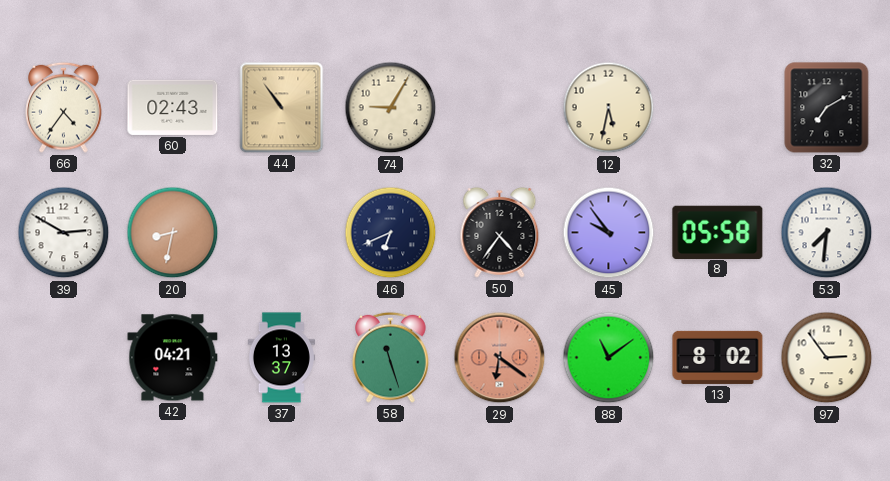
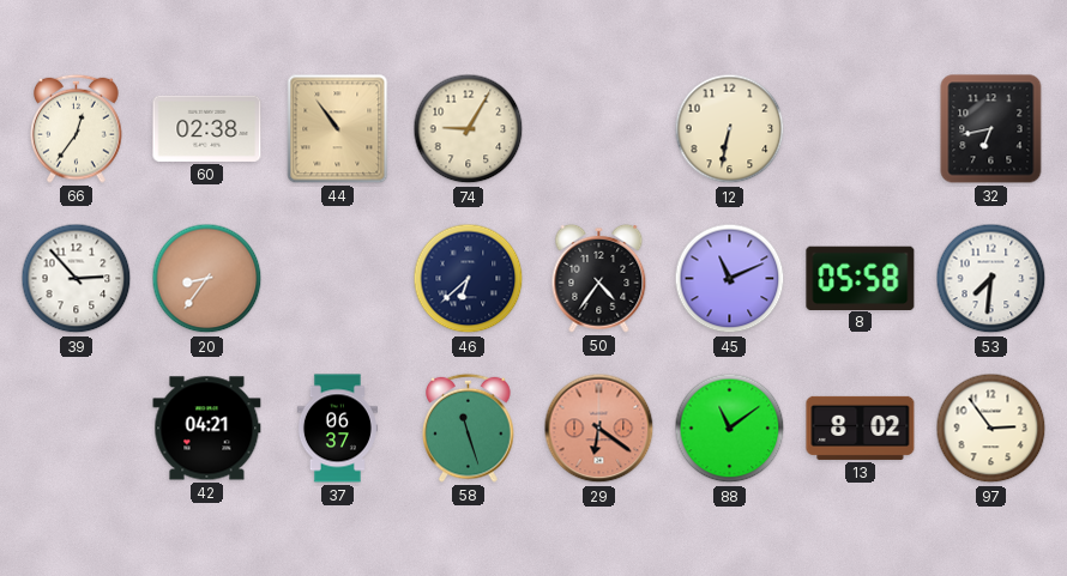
66: 4:36 -> 12:36
60: 02:43 -> 02:38
12: 5:32 -> 6:32
32: 7:10 -> 6:43
39: 2:50 -> 2:53
20: 8:32 -> 8:36
46: 6:41 -> 6:38
45: 9:54 -> 11:11
37: 13:37 -> 06:37
